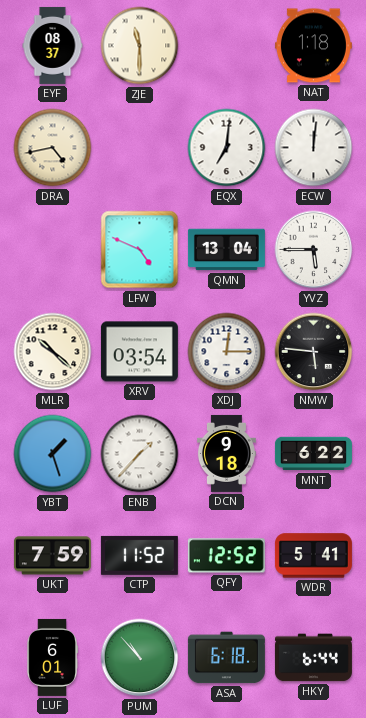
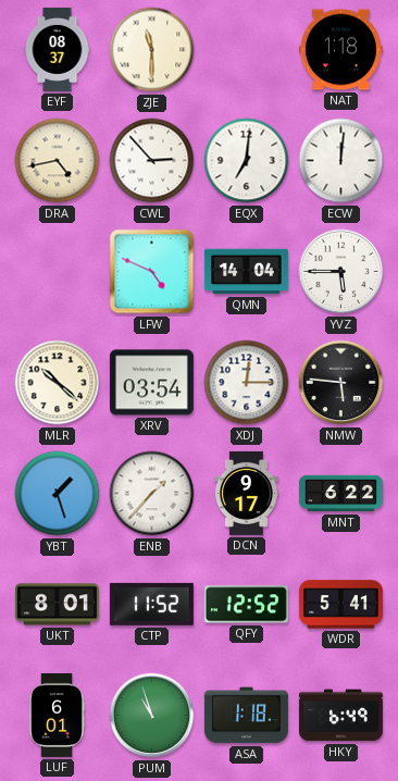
CWL: none -> 2:53
QMN: 13:04 -> 14:04
DCN: 9:18 -> 9:17
UKT: 7:59 -> 8:01
PUM: 10:53 -> 10:57
ASA: 6:18 -> 1:18
HKY: 6:44 -> 6:49
